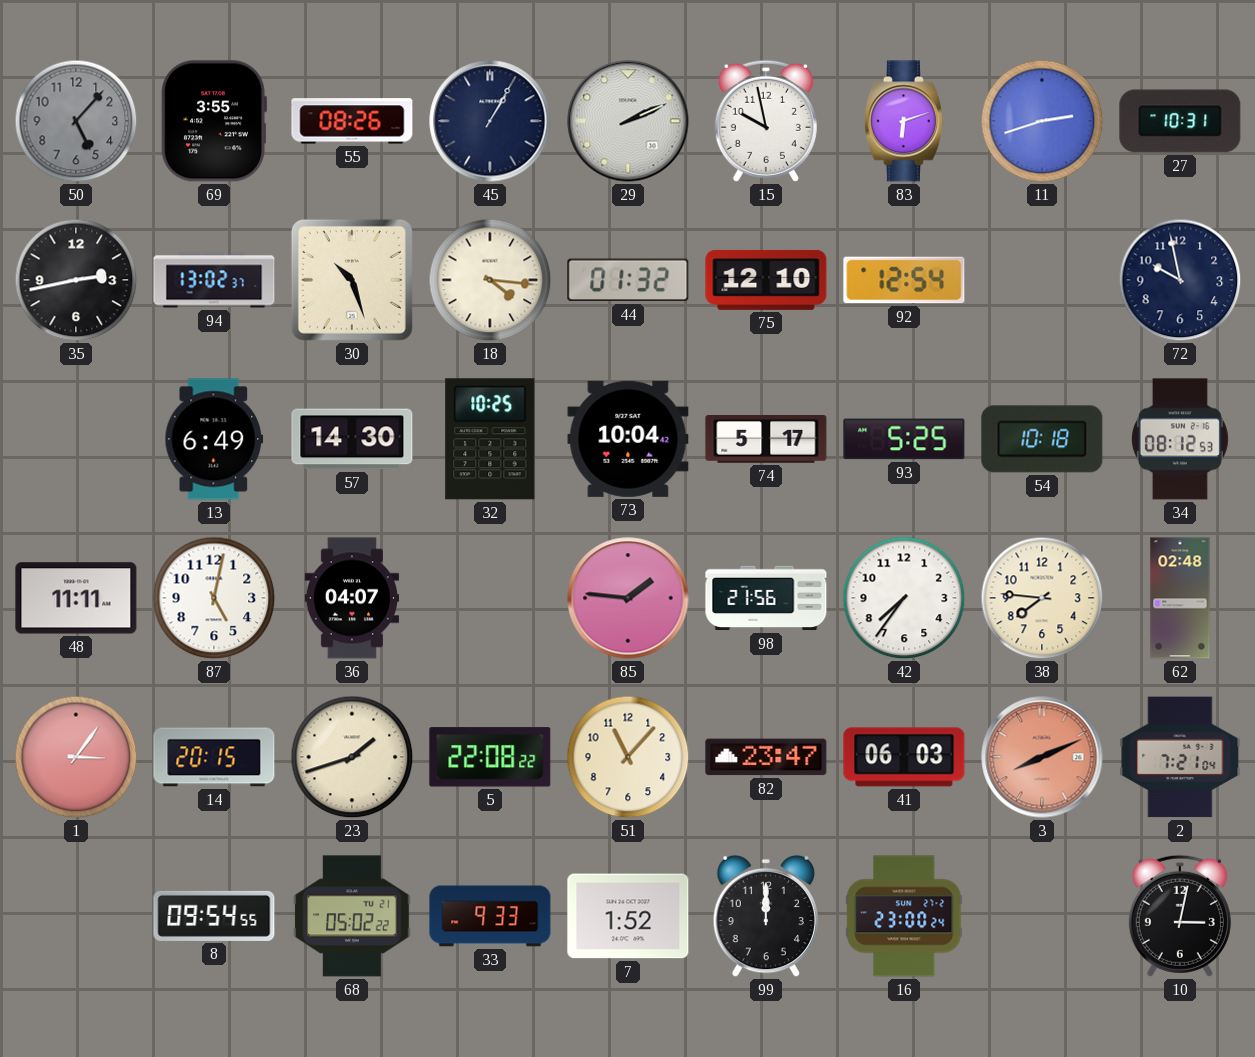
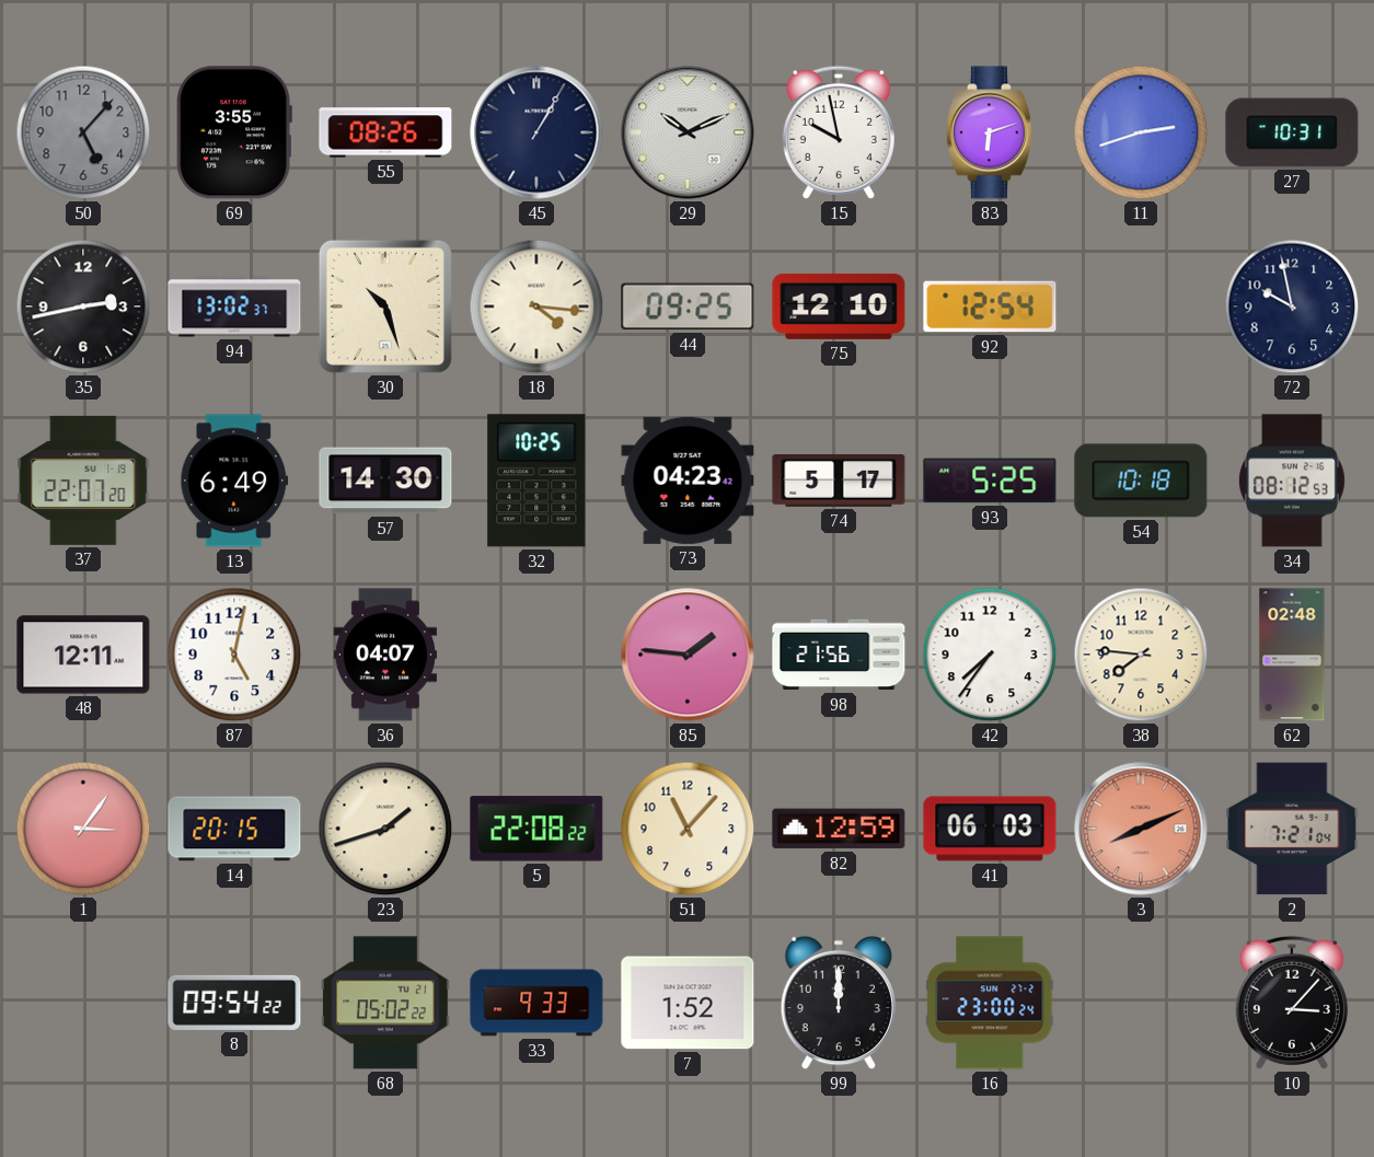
29: 2:11 -> 10:11
44: 01:32 -> 09:25
37: none -> 22:07
73: 10:04 -> 04:23
48: 11:11 -> 12:11
82: 23:47 -> 12:59
8: 09:54:55 -> 09:54:22
10: 3:02 -> 3:07
